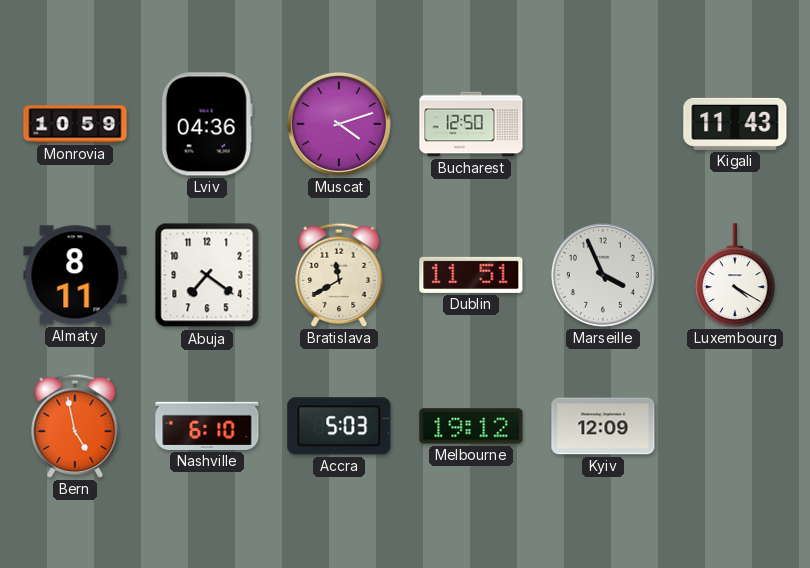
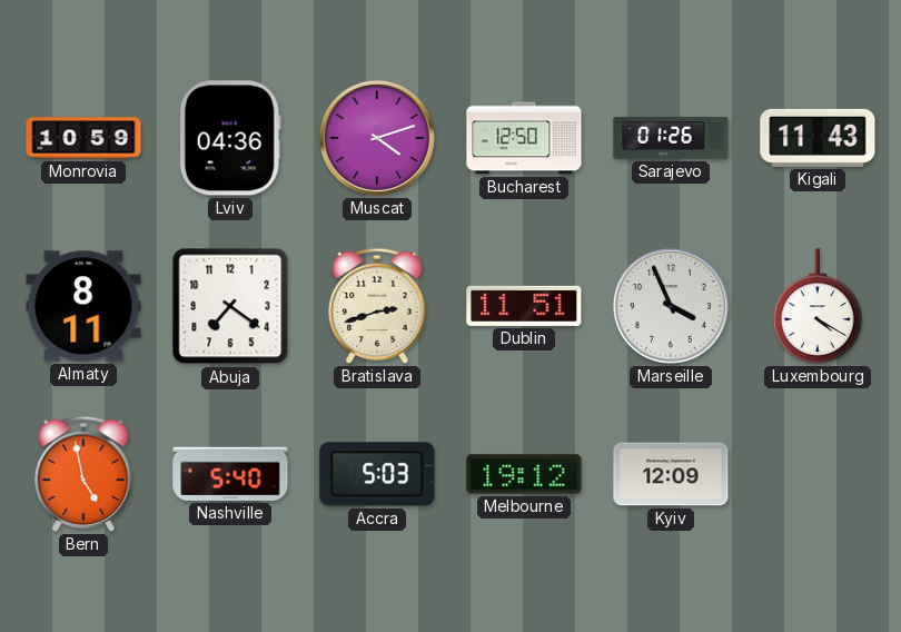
Sarajevo: none -> 01:26
Bratislava: 11:40 -> 2:42
Nashville: 6:10 -> 5:40
